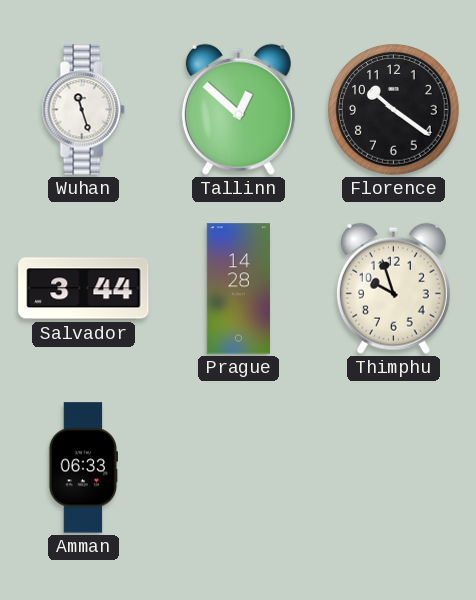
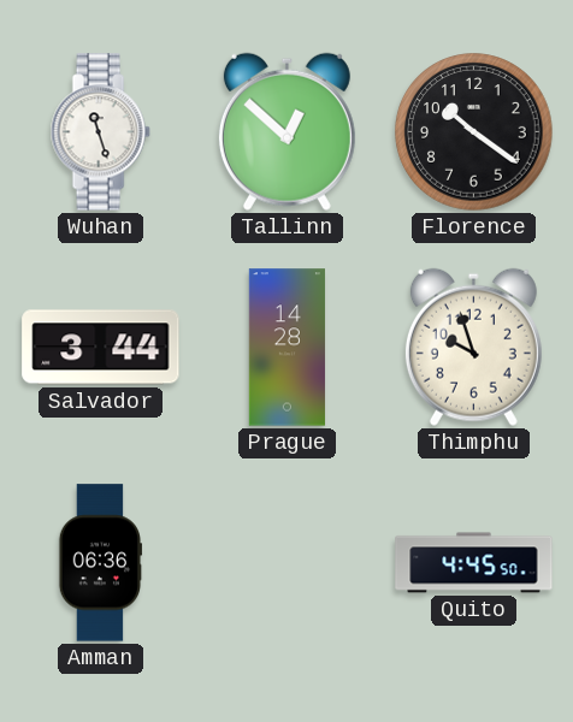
Amman: 06:33 -> 06:36
Quito: none -> 4:45
